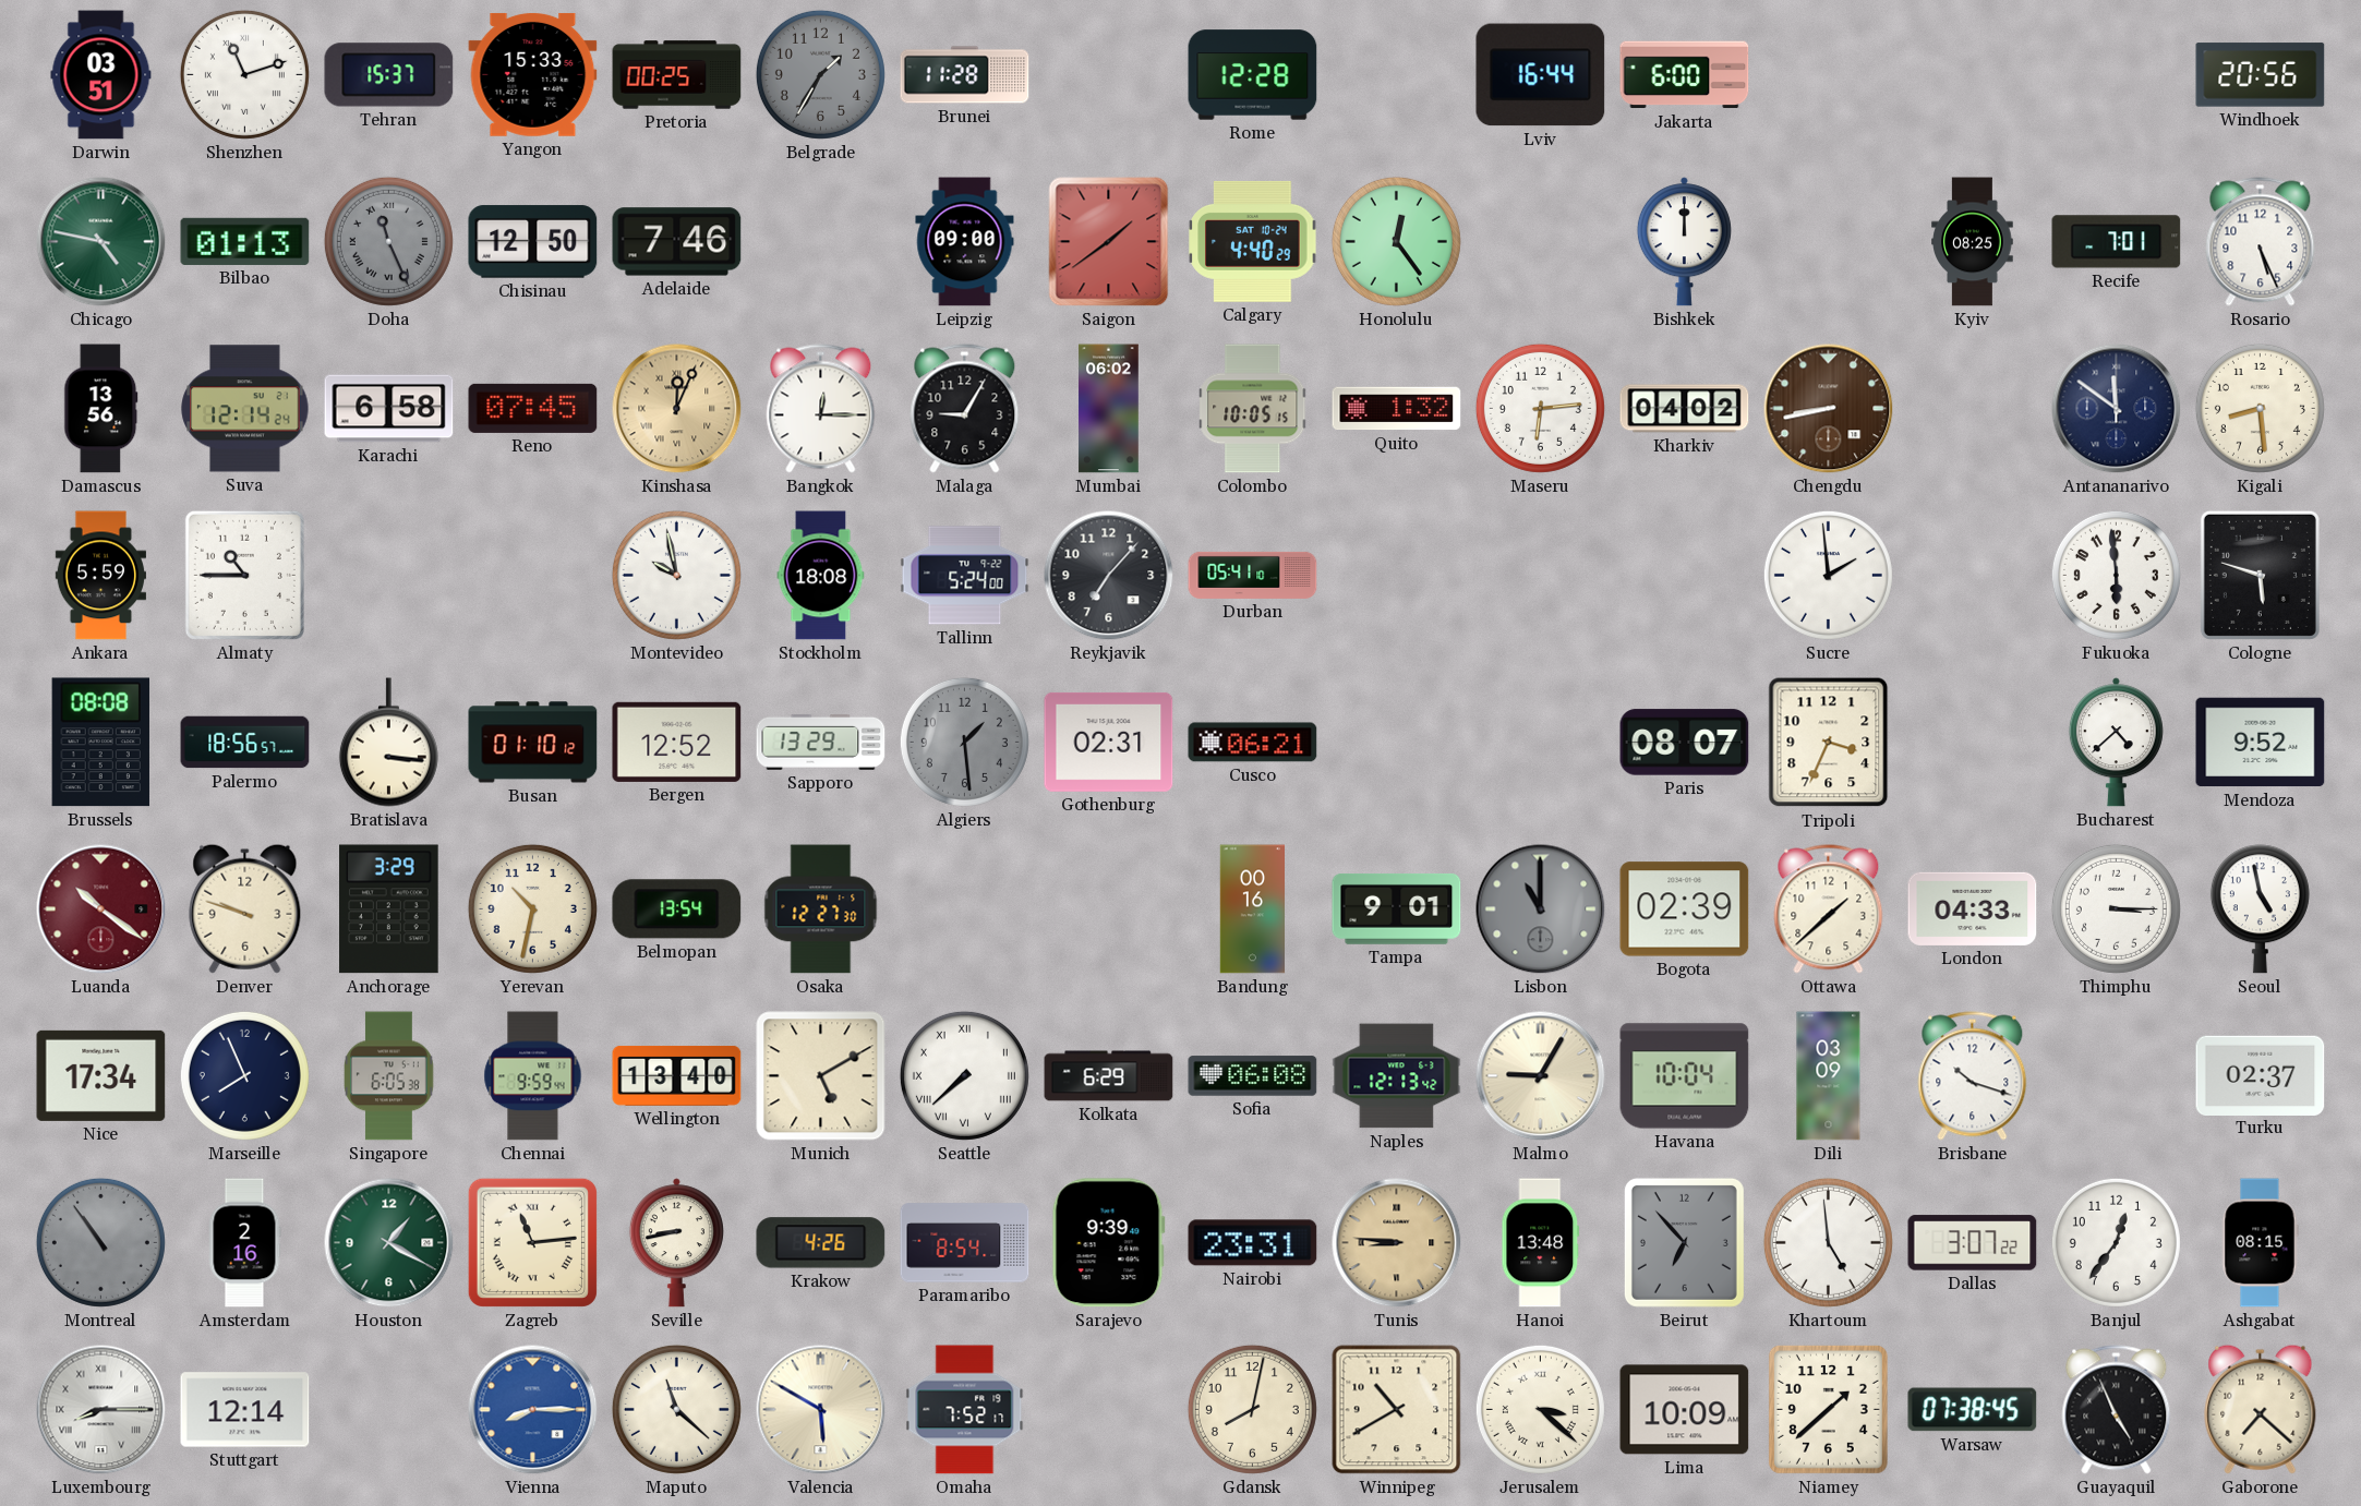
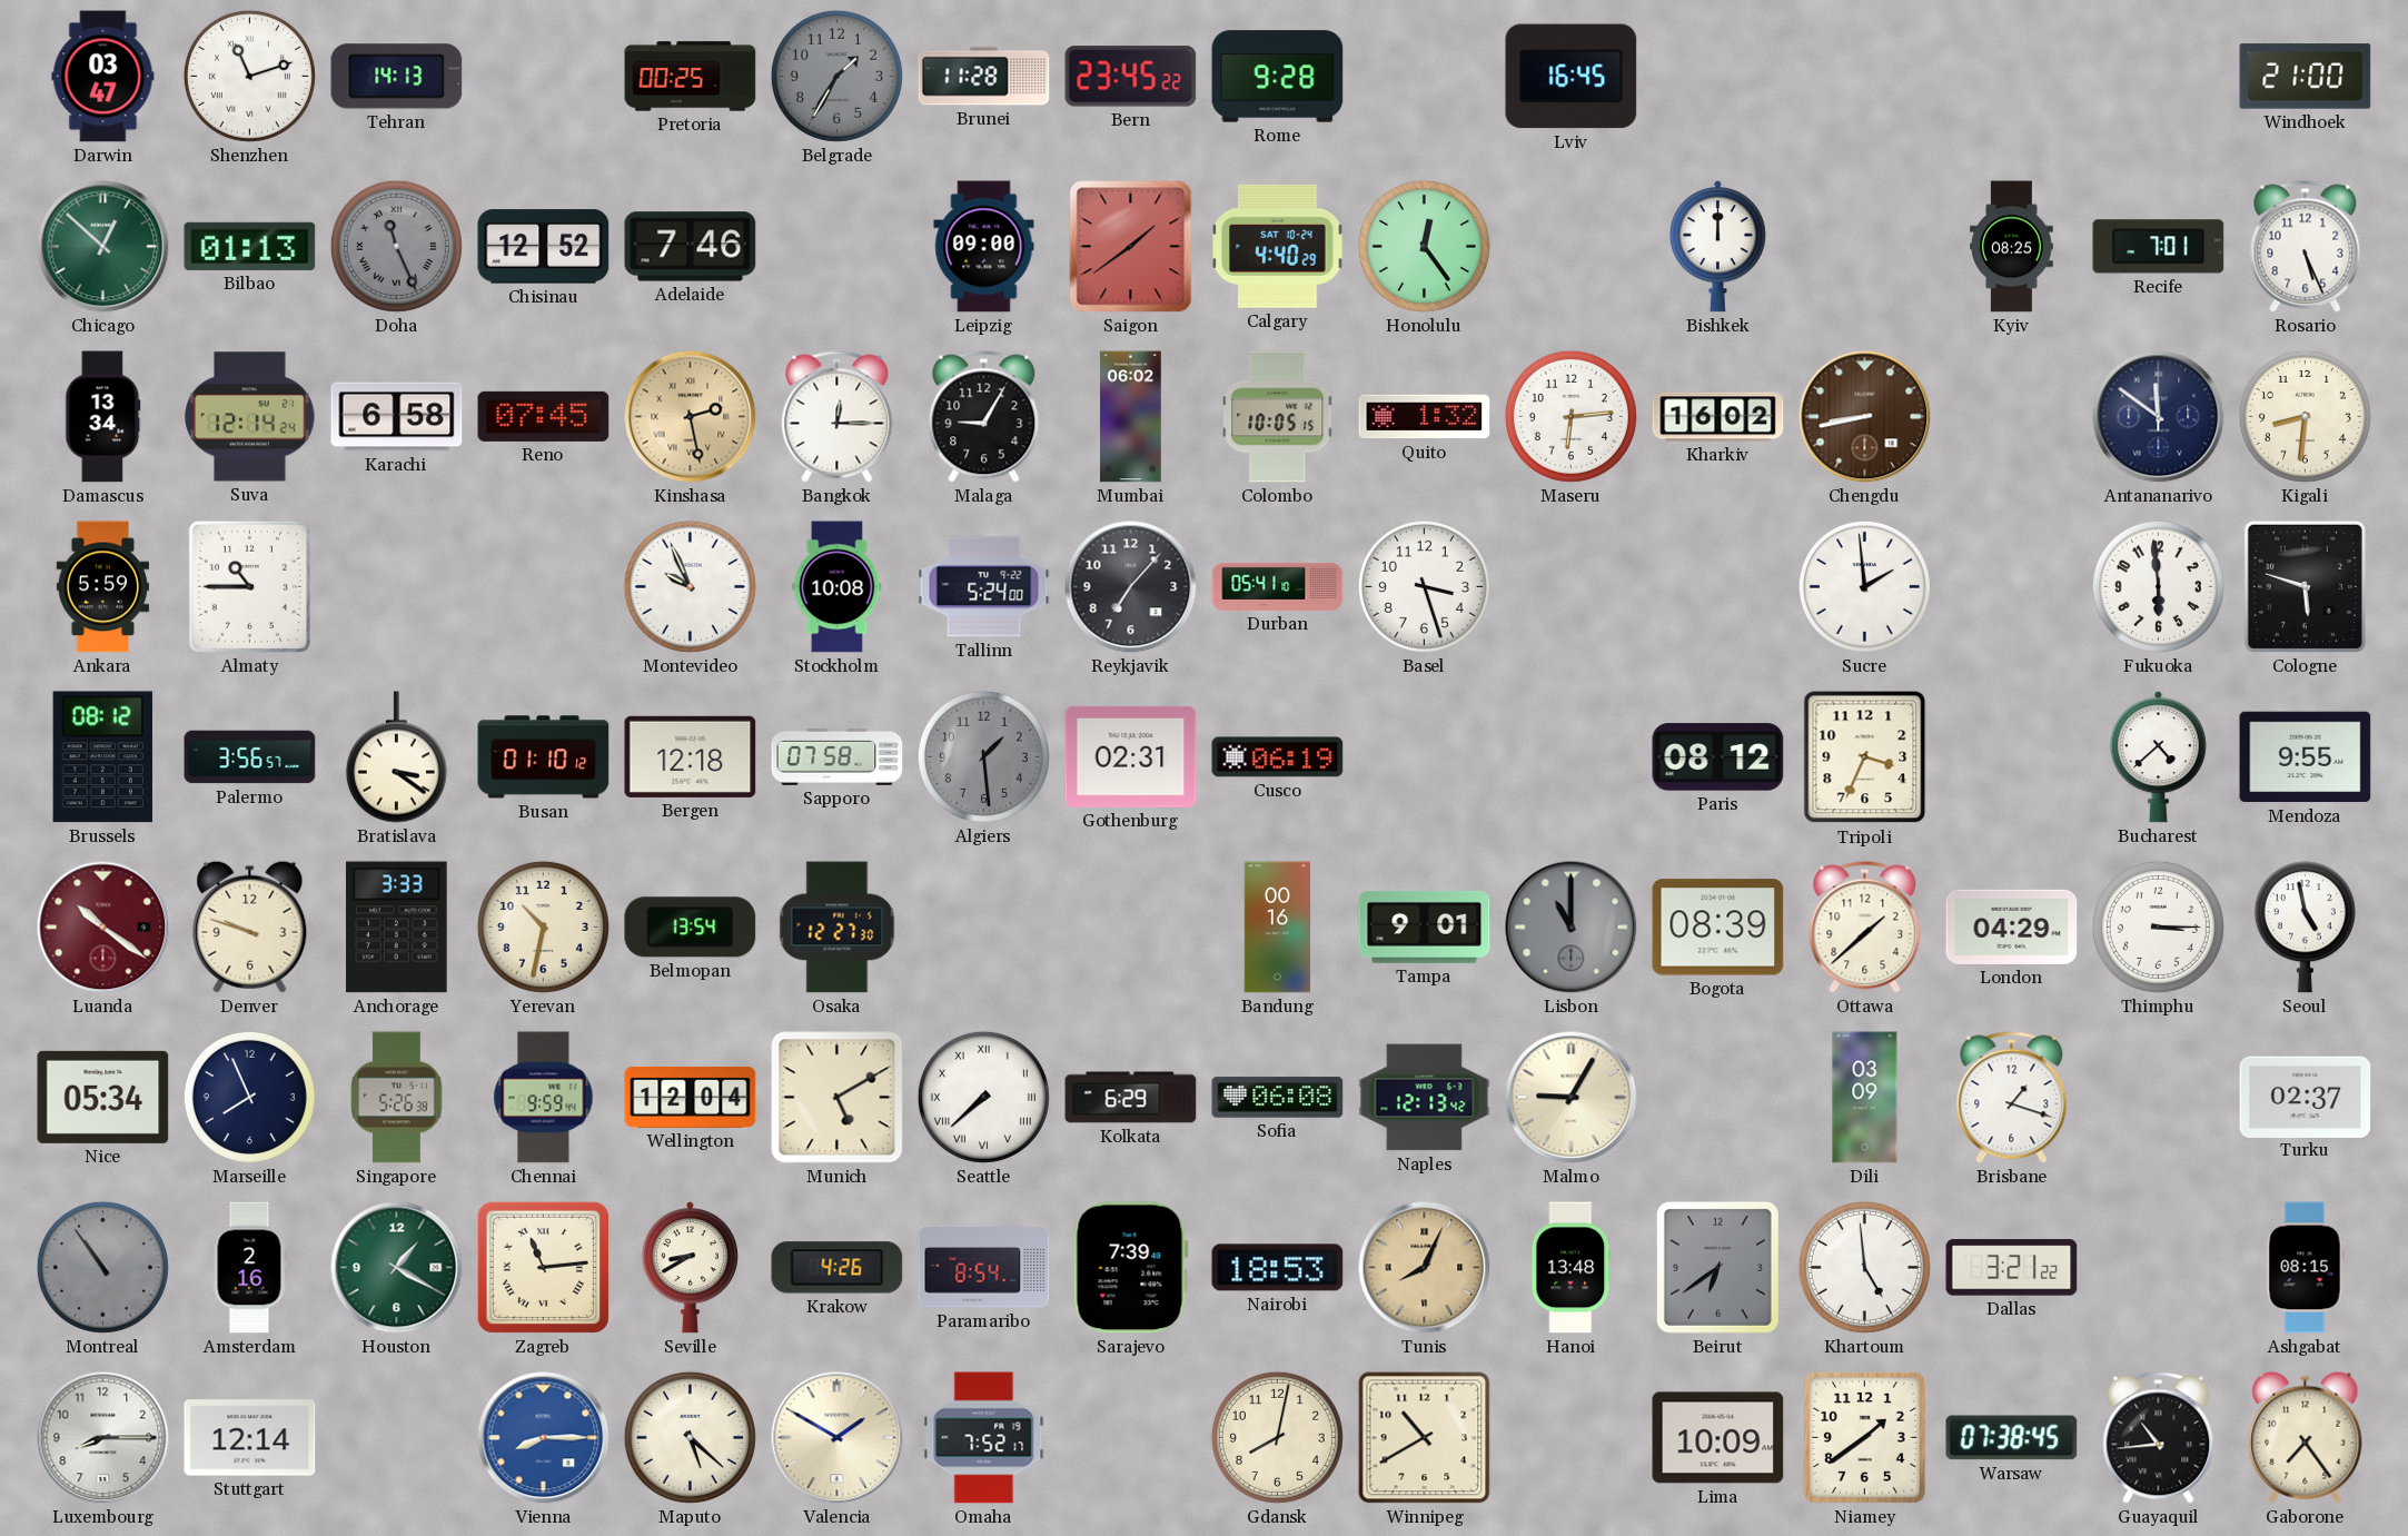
Darwin: 03:51 -> 03:47
Tehran: 15:37 -> 14:13
Yangon: 15:33 -> none
Bern: none -> 23:45
Rome: 12:28 -> 9:28
Lviv: 16:44 -> 16:45
Jakarta: 6:00 -> none
Windhoek: 20:56 -> 21:00
Chicago: 4:47 -> 12:52
Chisinau: 12:50 -> 12:52
Damascus: 13:56 -> 13:34
Kinshasa: 12:04 -> 2:28
Kharkiv: 04:02 -> 16:02
Kigali: 8:29 -> 8:31
Montevideo: 9:58 -> 9:56
Stockholm: 18:08 -> 10:08
Basel: none -> 3:27
Brussels: 08:08 -> 08:12
Palermo: 18:56 -> 3:56
Bratislava: 3:16 -> 3:21
Bergen: 12:52 -> 12:18
Sapporo: 13:29 -> 07:58
Cusco: 06:21 -> 06:19
Paris: 08:07 -> 08:12
Mendoza: 9:52 -> 9:55
Anchorage: 3:29 -> 3:33
Bogota: 02:39 -> 08:39
London: 04:33 -> 04:29
Nice: 17:34 -> 05:34
Singapore: 6:05 -> 5:26
Wellington: 13:40 -> 12:04
Havana: 10:04 -> none
Brisbane: 10:18 -> 1:18
Seville: 8:43 -> 8:40
Sarajevo: 9:39 -> 7:39
Nairobi: 23:31 -> 18:53
Tunis: 8:46 -> 8:04
Beirut: 6:53 -> 6:39
Dallas: 3:07 -> 3:21
Banjul: 12:36 -> none
Luxembourg numerals: Roman -> Arabic
Maputo: 11:22 -> 5:22
Valencia: 5:50 -> 1:50
Jerusalem: 3:22 -> none
Niamey: 1:38 -> 1:39
Guayaquil: 4:56 -> 10:44
Gaborone: 7:22 -> 7:24
